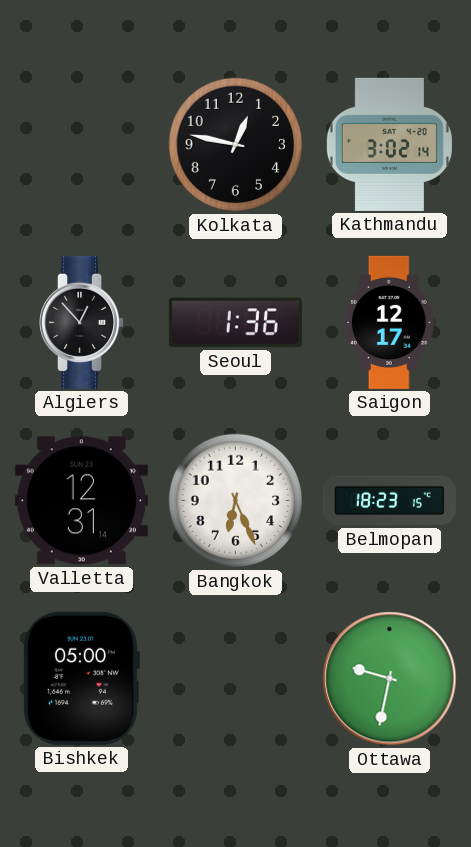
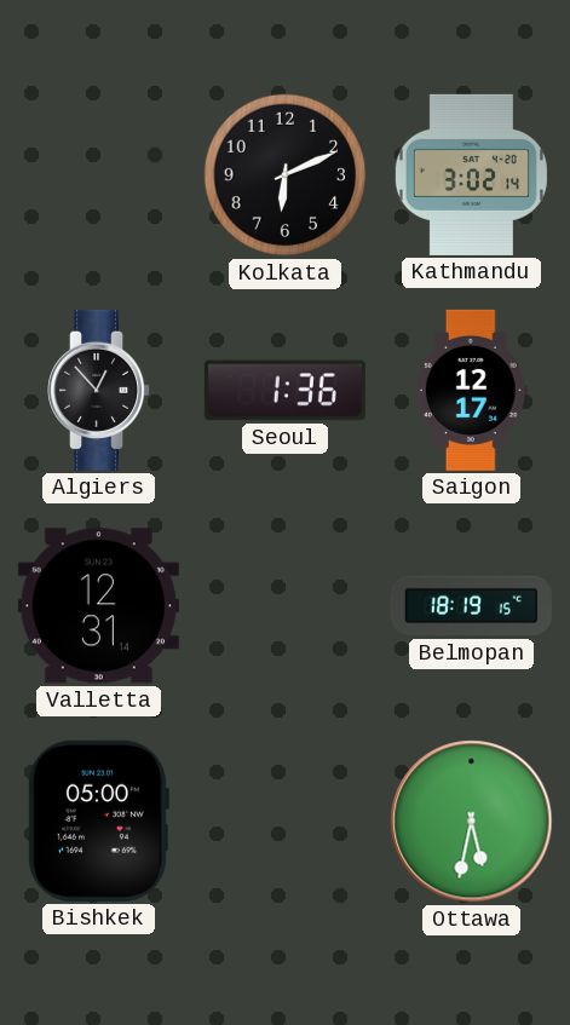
Kolkata: 12:47 -> 6:11
Bangkok: 6:26 -> none
Belmopan: 18:23 -> 18:19
Ottawa: 9:32 -> 5:32
